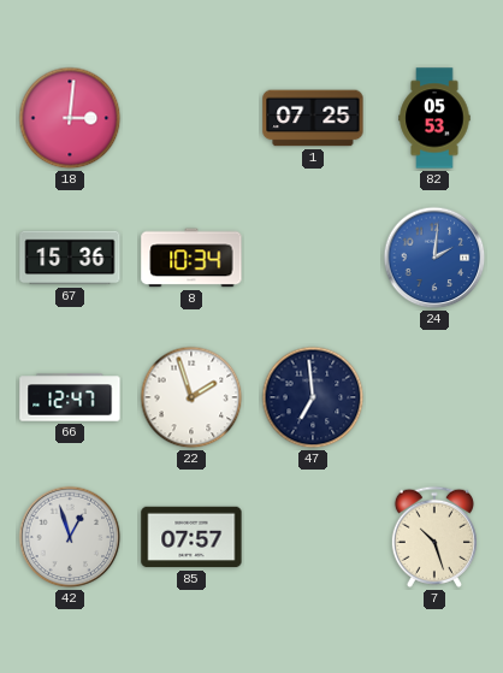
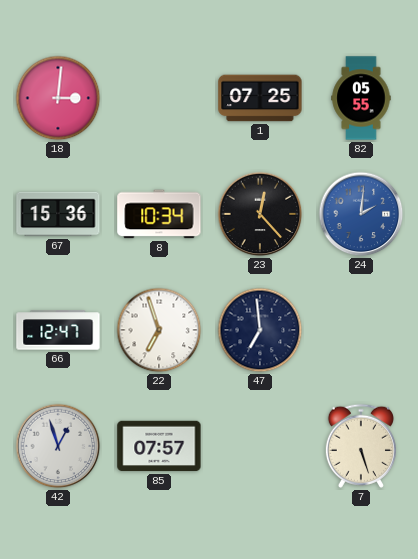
82: 05:53 -> 05:55
23: none -> 12:23
22: 1:57 -> 6:57
7: 10:27 -> 5:27
